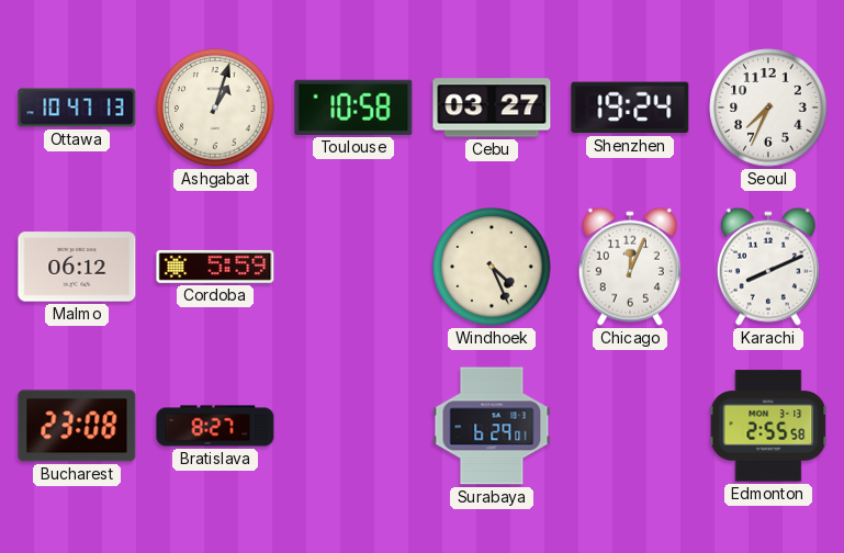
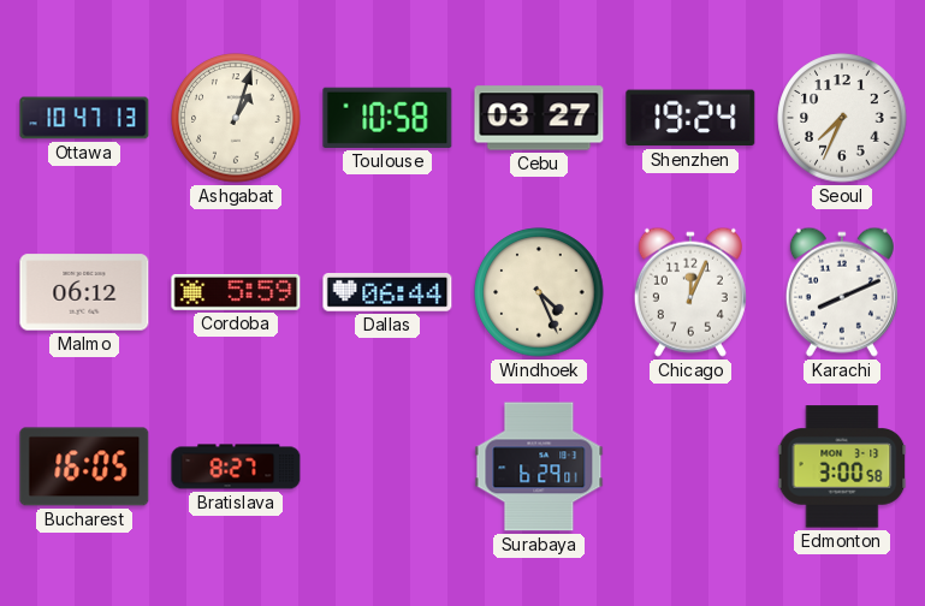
Dallas: none -> 06:44
Bucharest: 23:08 -> 16:05
Edmonton: 2:55 -> 3:00
